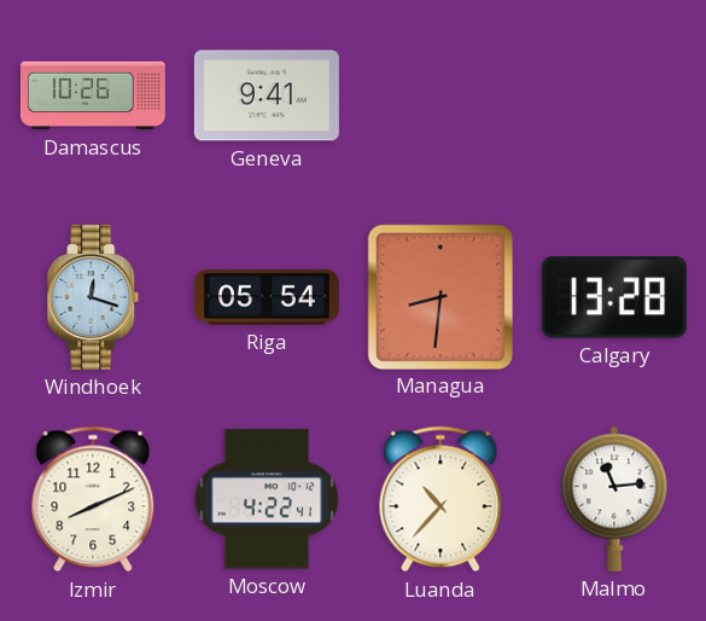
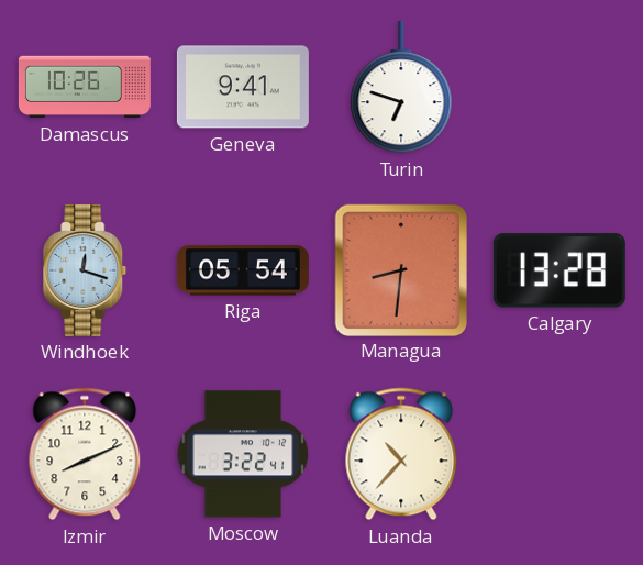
Turin: none -> 6:48
Moscow: 4:22 -> 3:22
Malmo: 11:14 -> none
